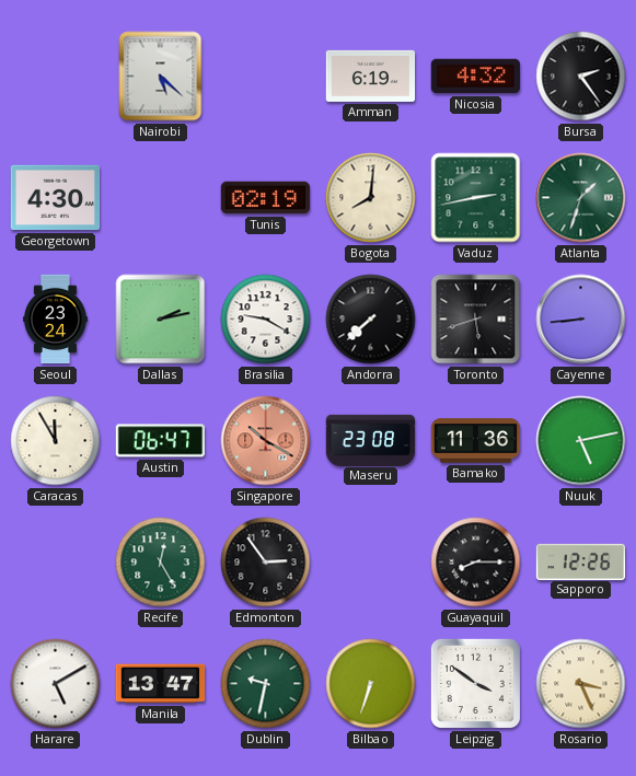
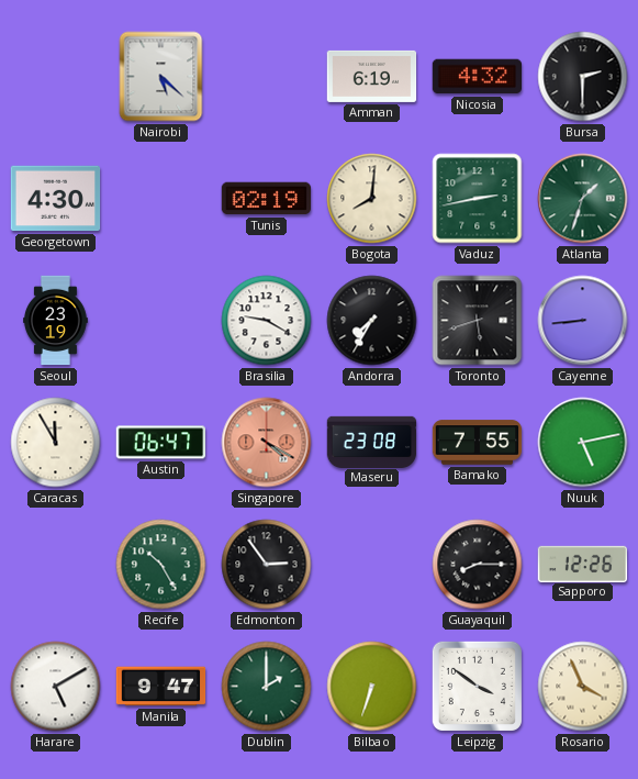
Bursa: 2:24 -> 2:30
Seoul: 23:24 -> 23:19
Dallas: 2:13 -> none
Andorra: 7:38 -> 7:35
Singapore: 10:20 -> 4:20
Bamako: 11:36 -> 7:55
Recife: 12:25 -> 10:25
Manila: 13:47 -> 9:47
Dublin: 9:32 -> 2:00
Rosario: 3:26 -> 3:56
